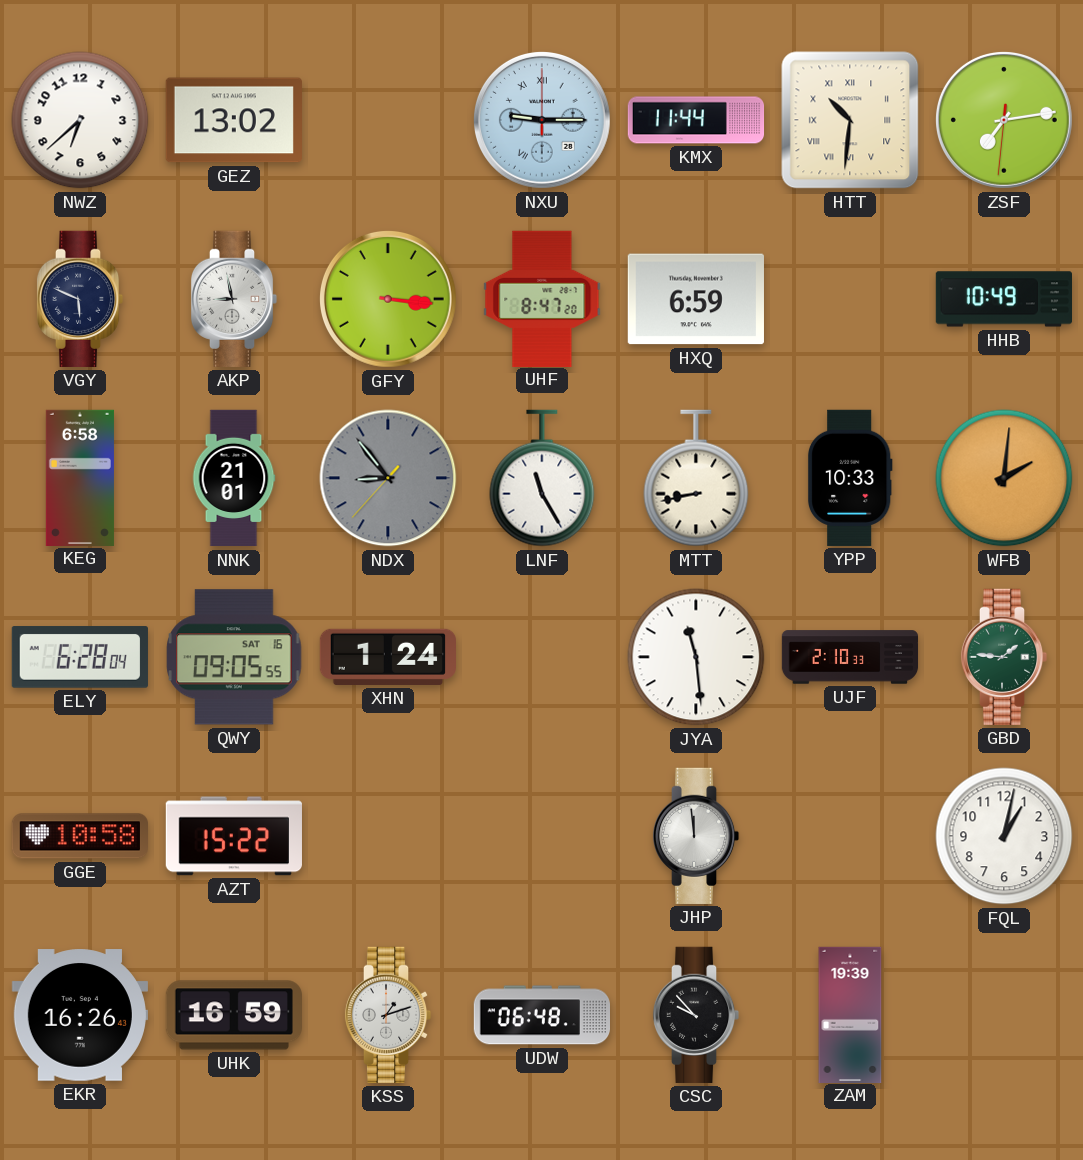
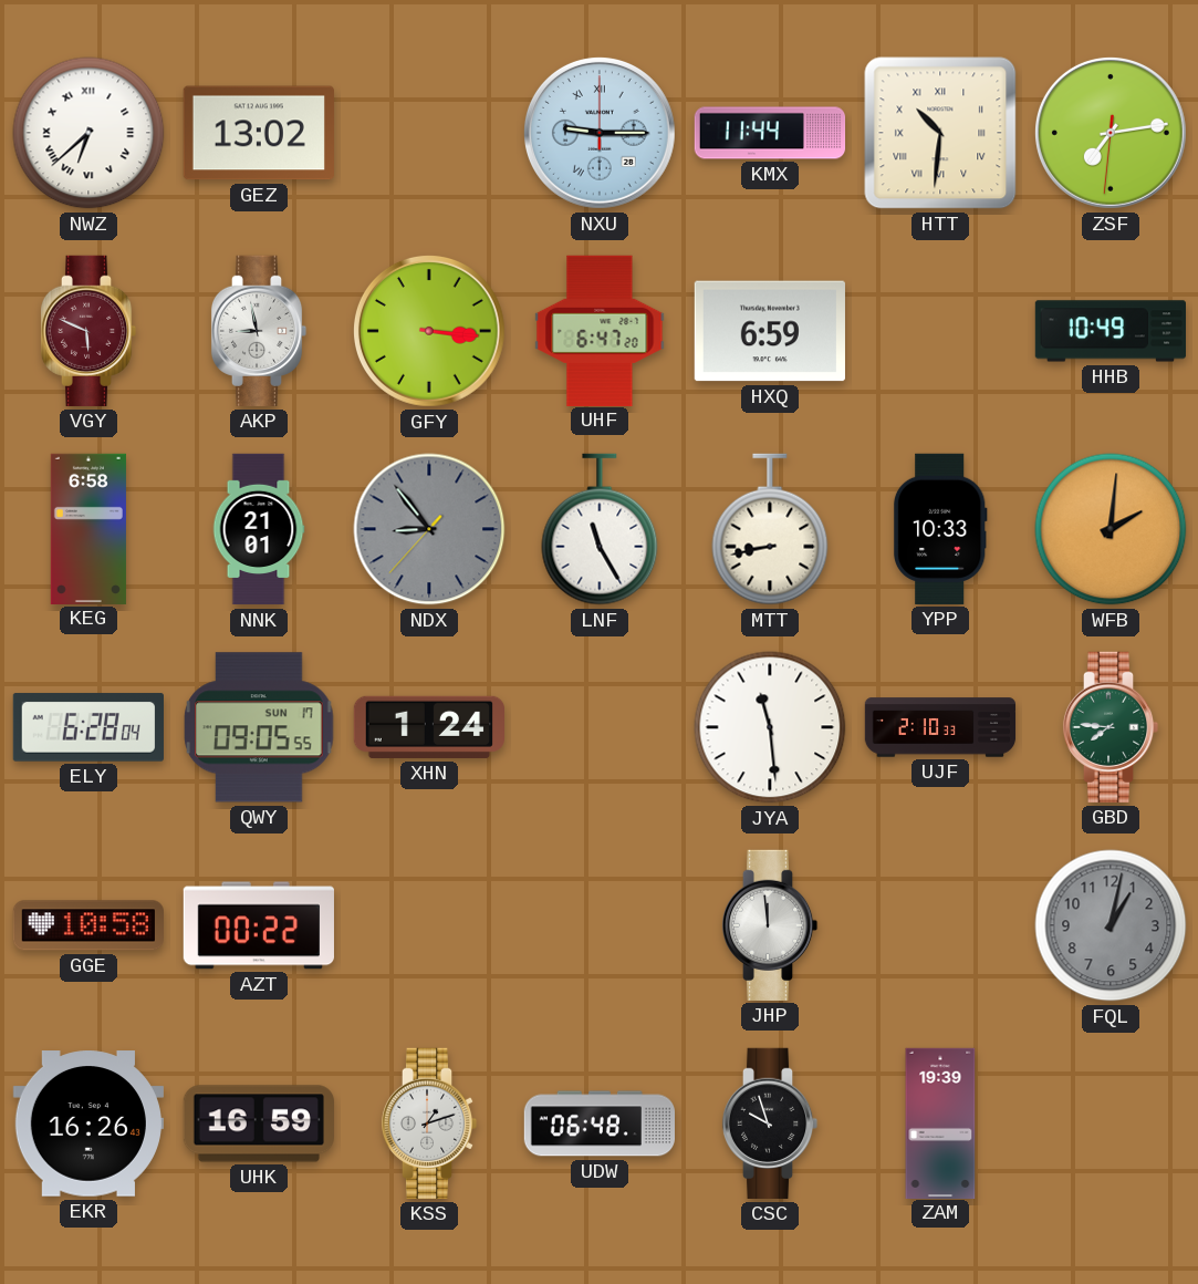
NWZ numerals: Arabic -> Roman
VGY dial: navy -> burgundy
UHF: 8:47 -> 6:47
QWY date: SAT 16 -> SUN 17
GBD: 1:46 -> 7:46
AZT: 15:22 -> 00:22
FQL dial: white -> grey
CSC: 9:53 -> 9:57
